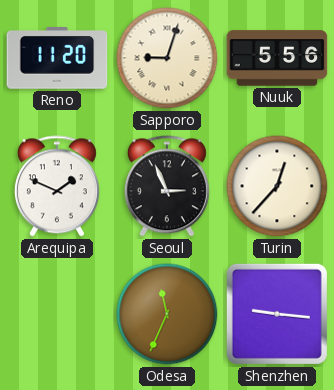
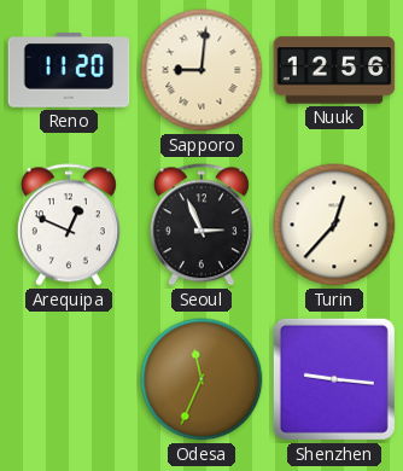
Sapporo: 9:03 -> 9:01
Nuuk: 5:56 -> 12:56
Arequipa: 1:49 -> 12:49
